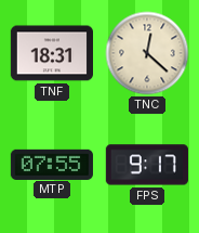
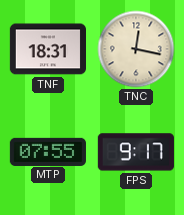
TNC: 12:22 -> 12:17
